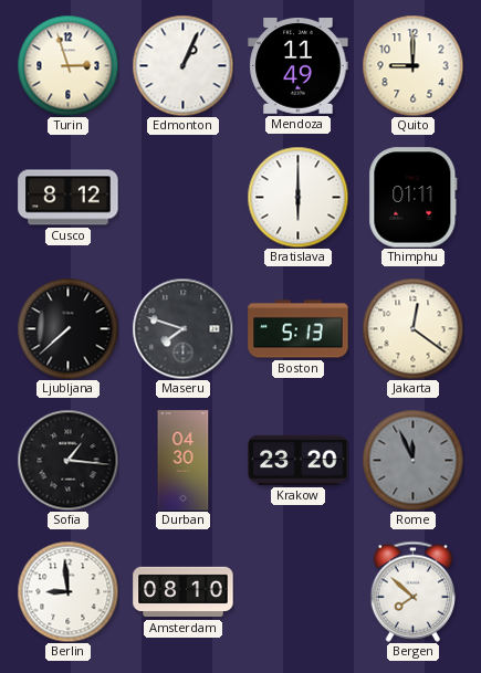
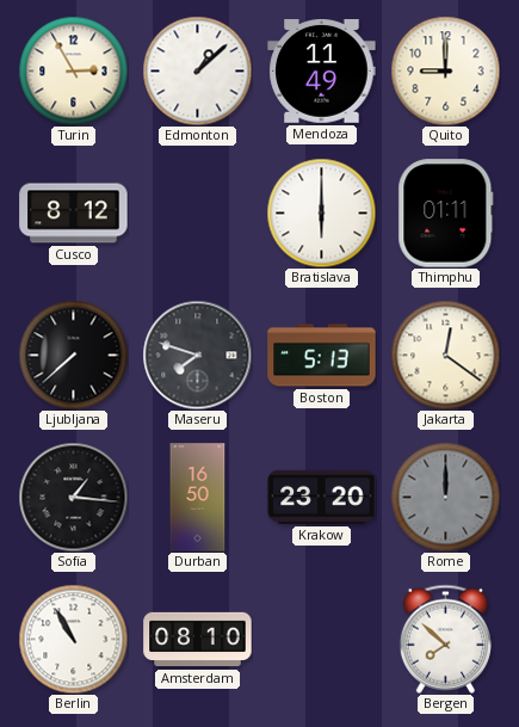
Turin: 2:57 -> 2:55
Edmonton: 1:04 -> 1:08
Durban: 04:30 -> 16:50
Rome: 11:56 -> 12:00
Berlin: 8:59 -> 10:55
